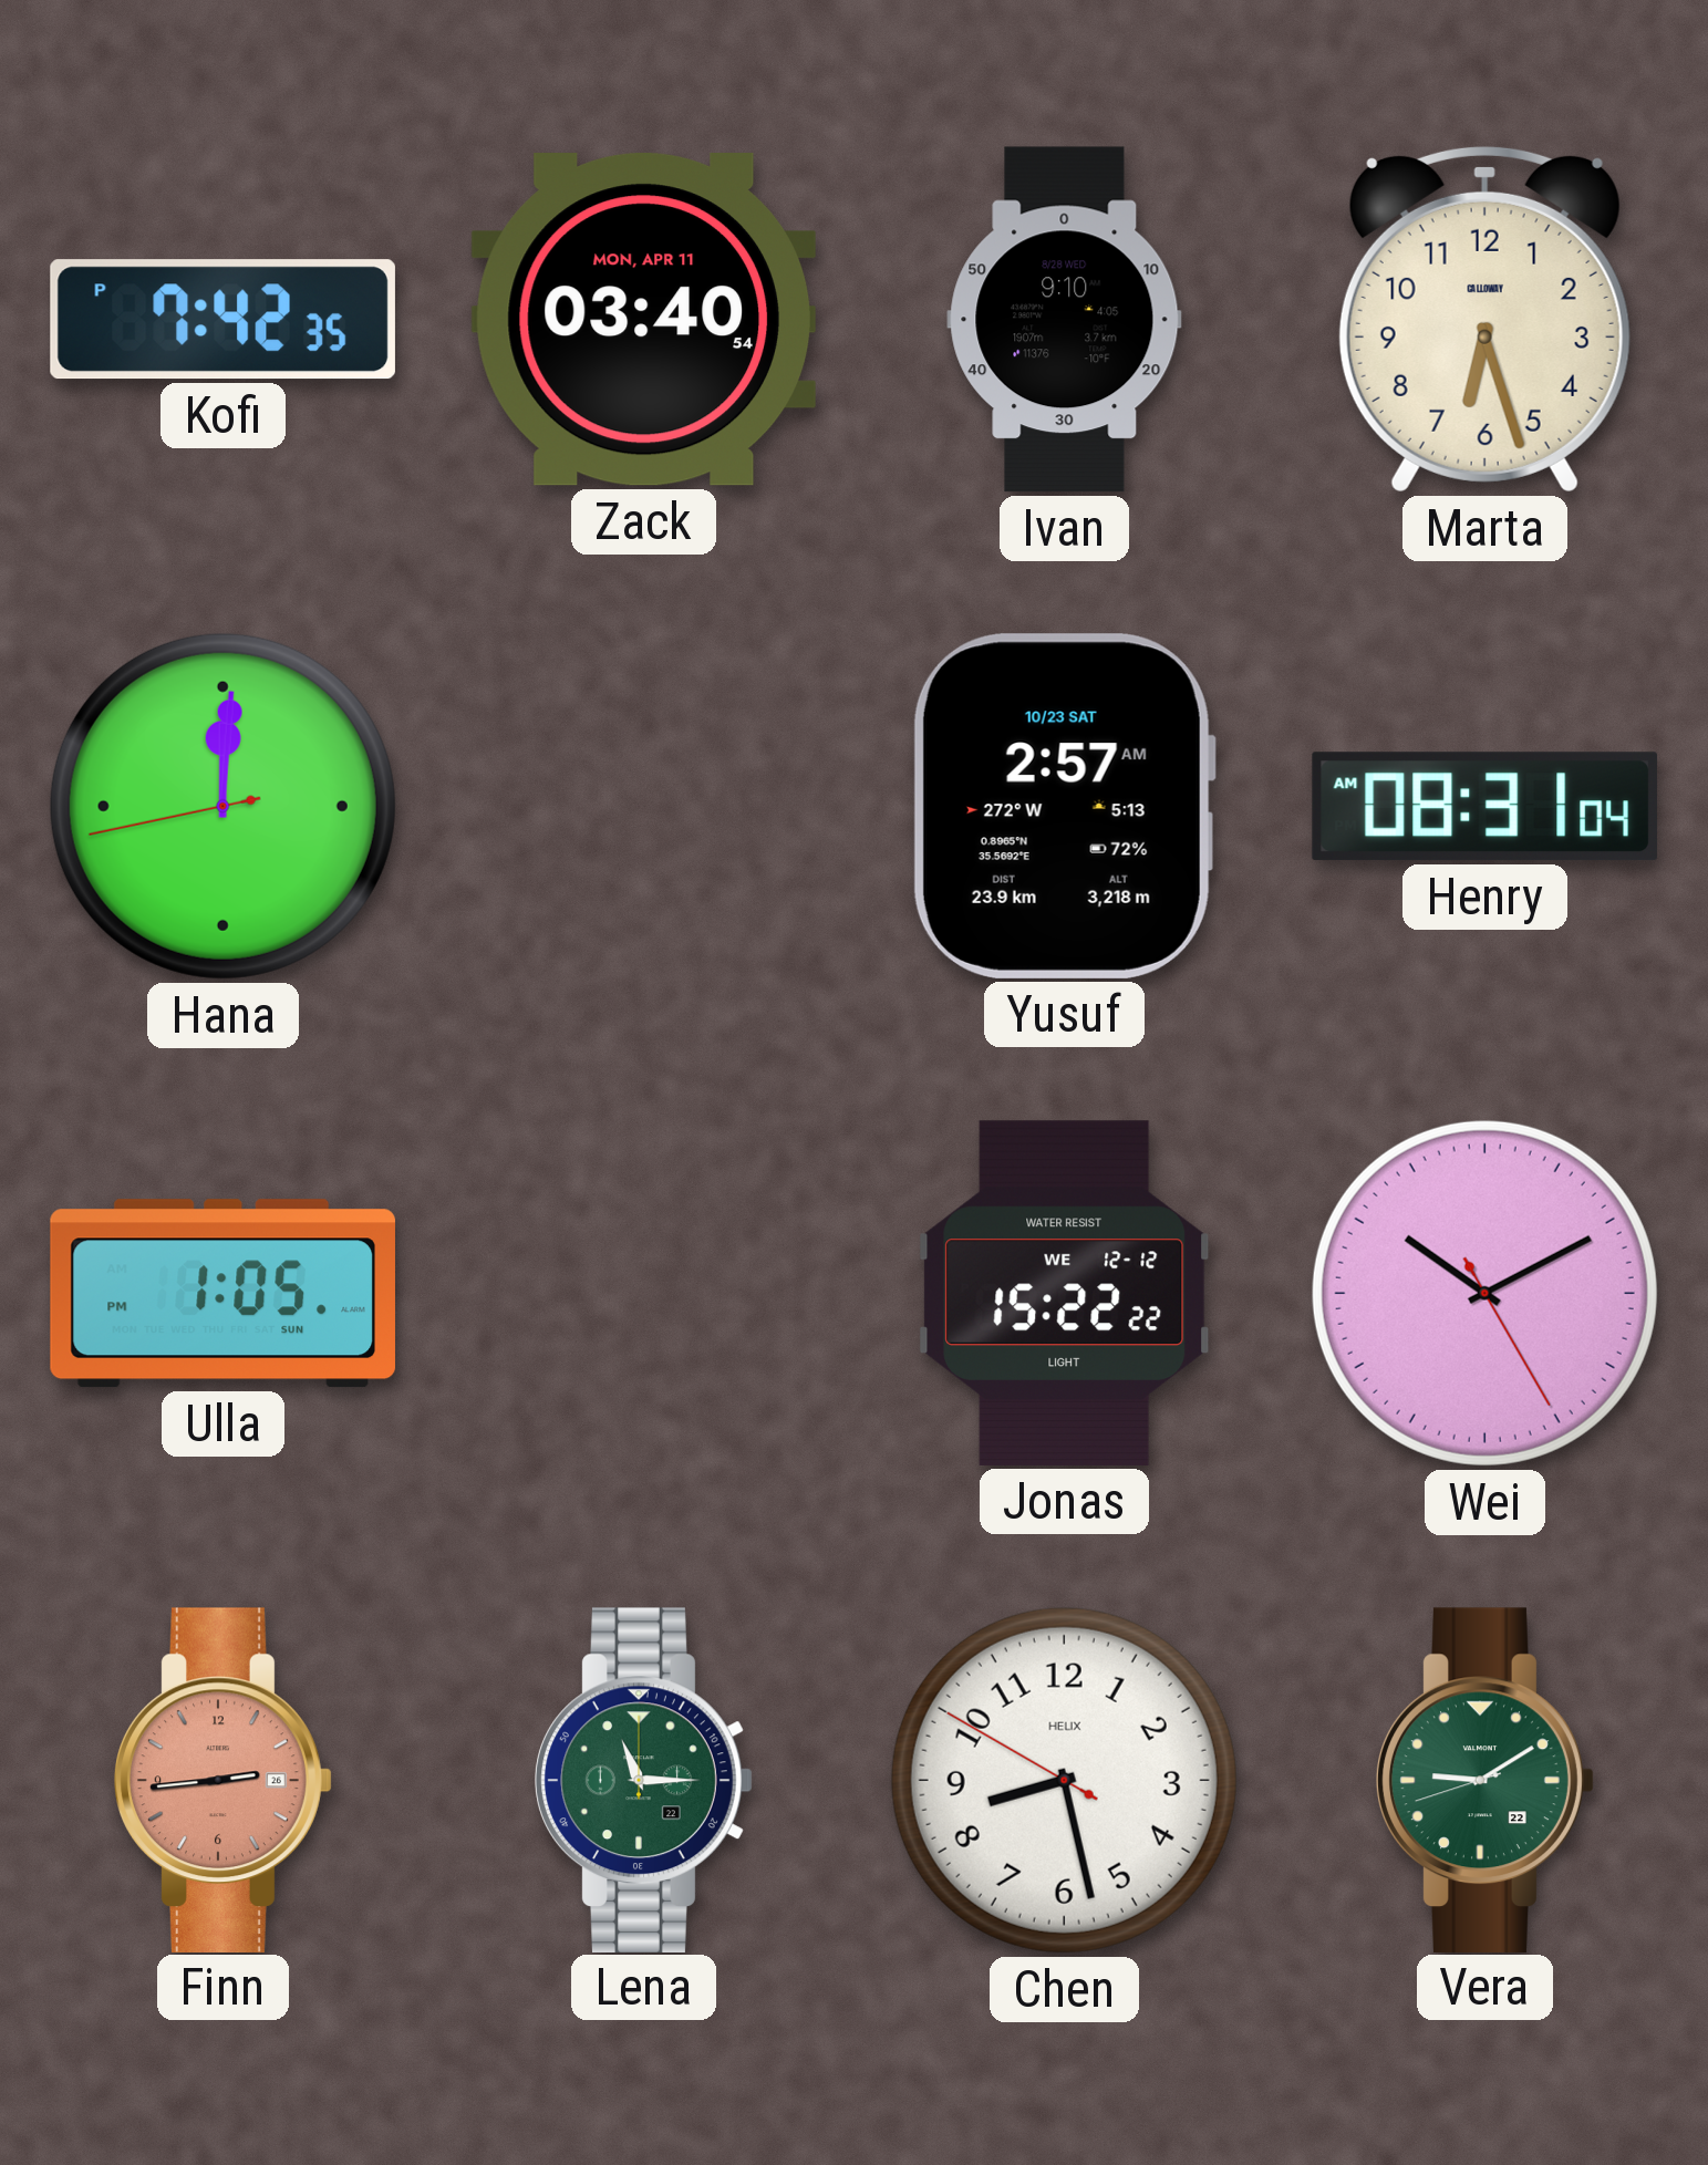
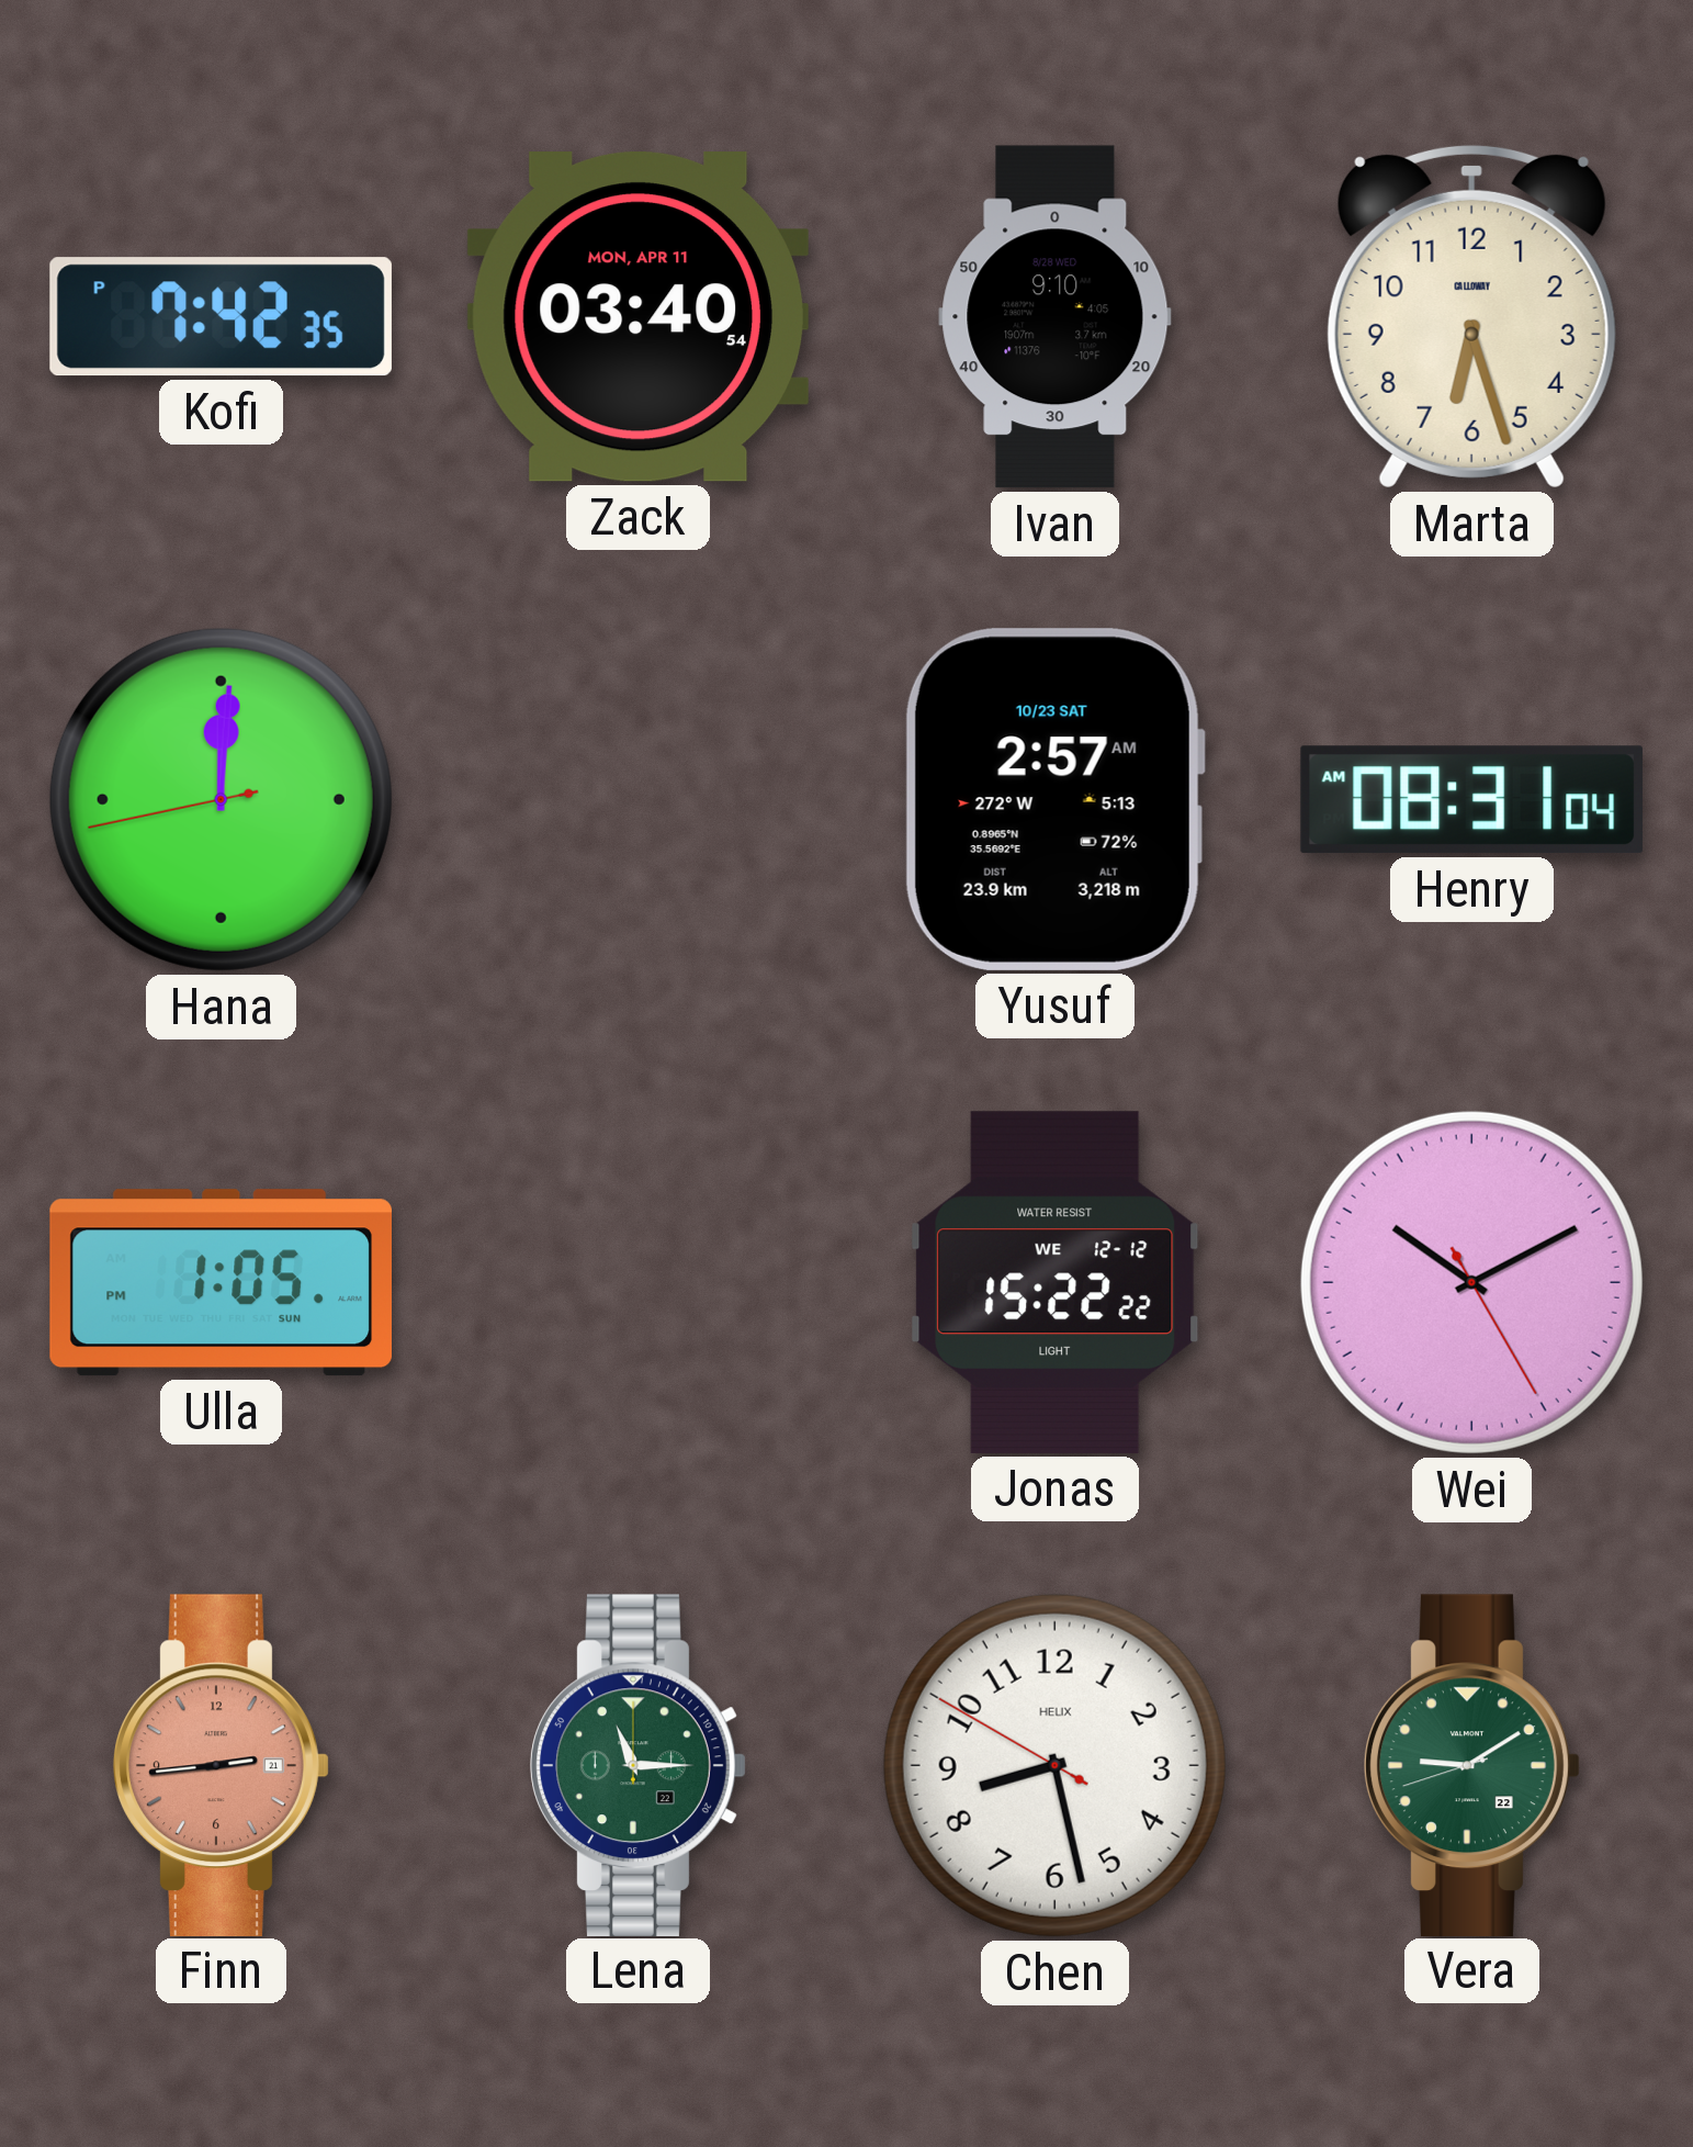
Finn date: 26 -> 21
